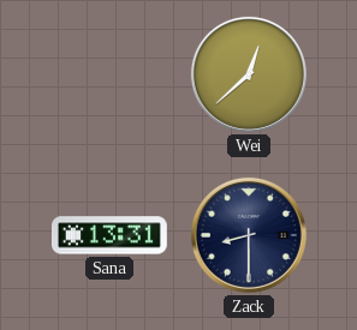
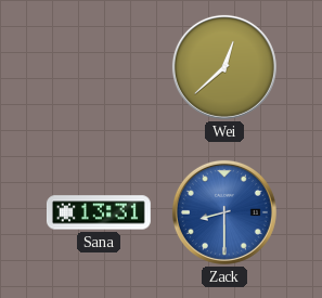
Zack dial: navy -> blue
